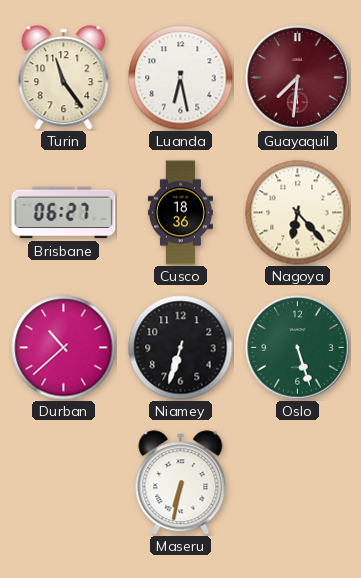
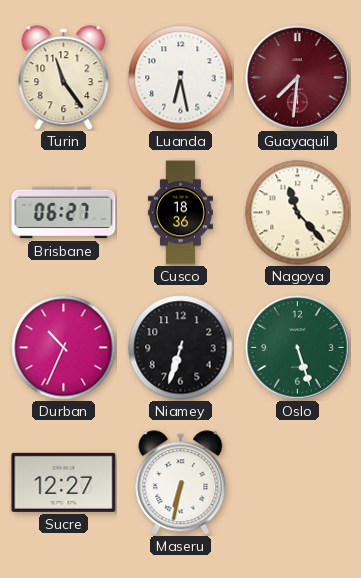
Nagoya: 6:23 -> 11:23
Durban: 10:38 -> 10:34
Sucre: none -> 12:27
